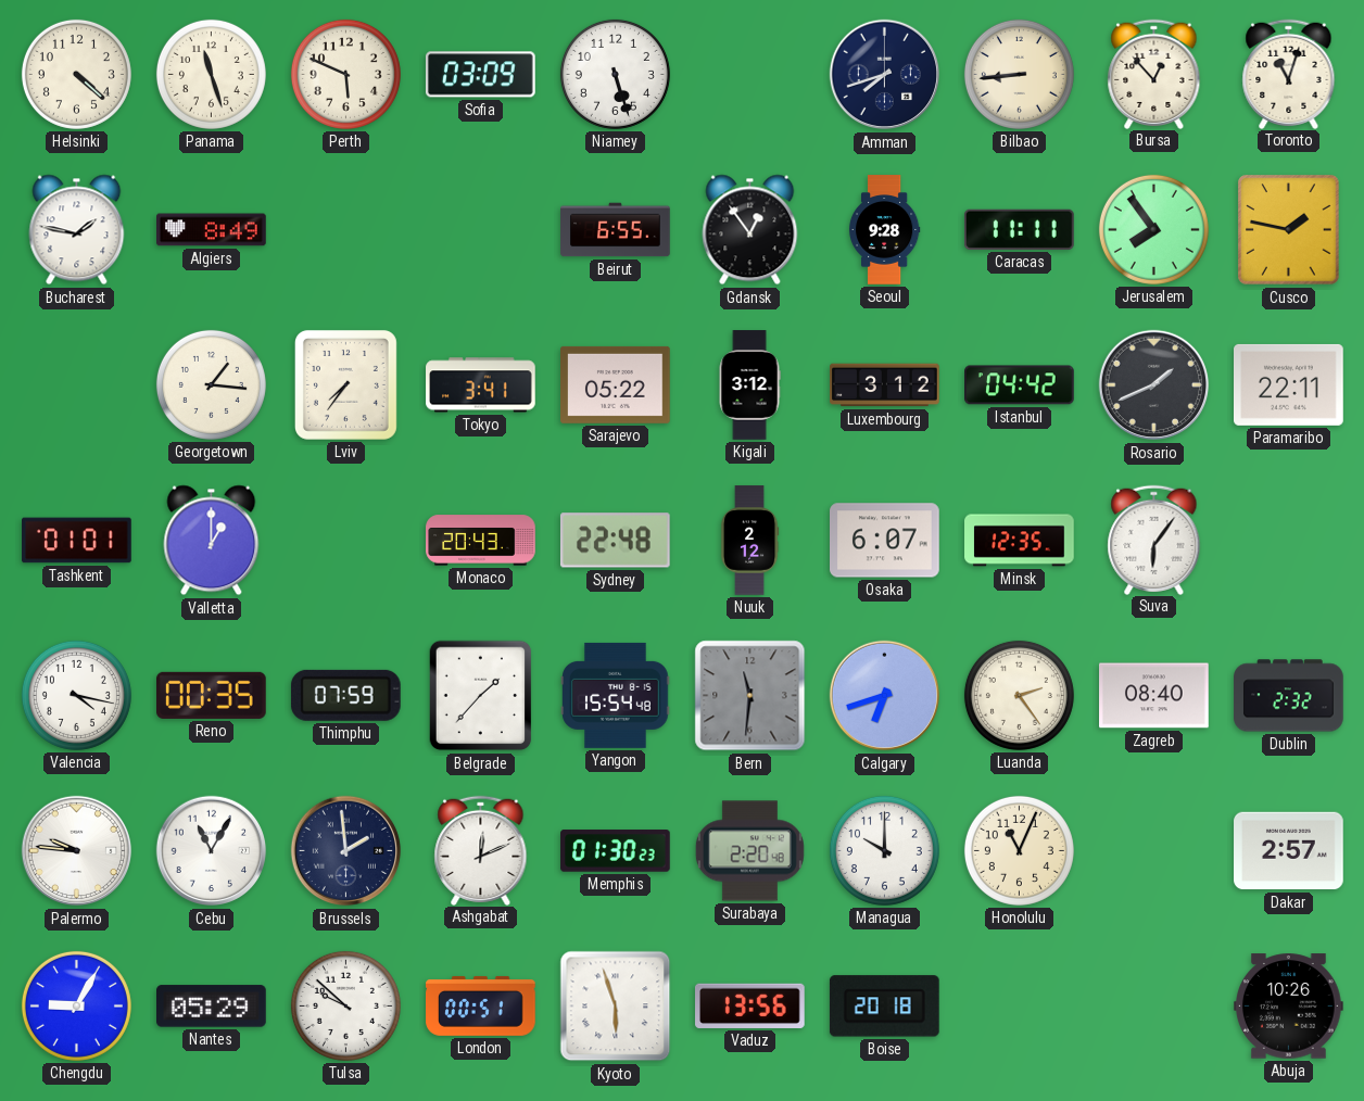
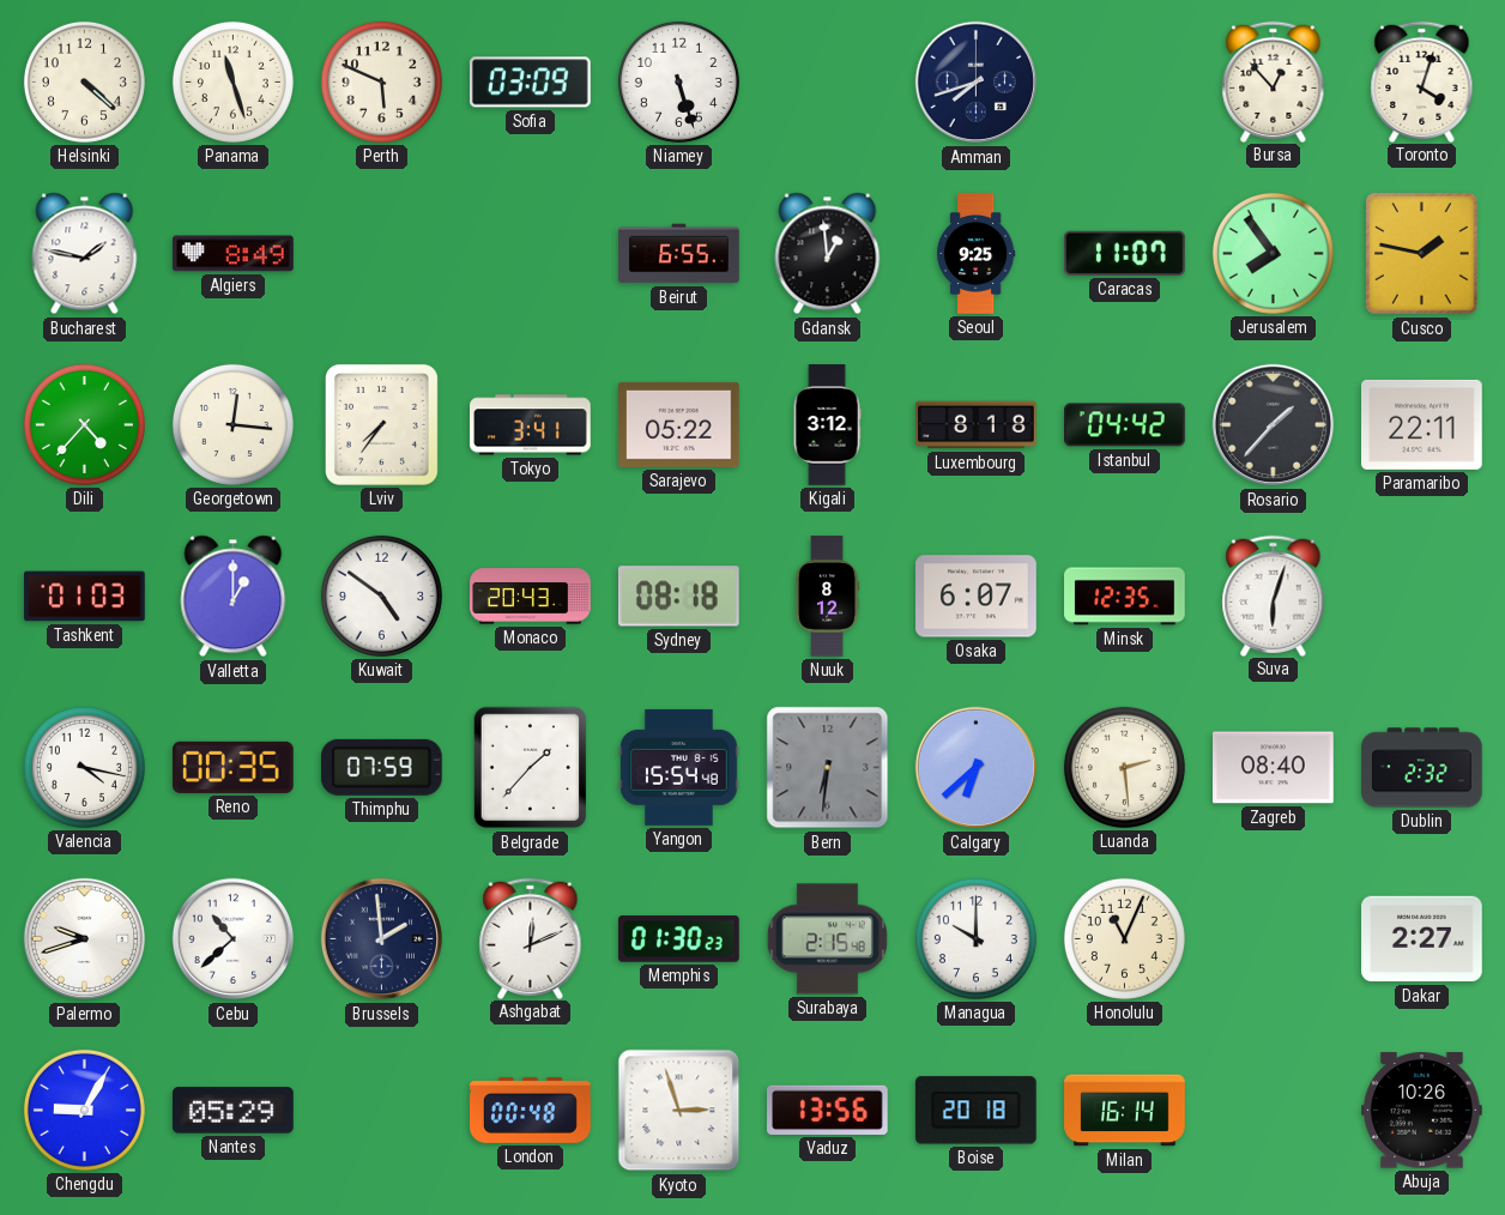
Bilbao: 8:44 -> none
Toronto: 11:03 -> 4:03
Gdansk: 12:54 -> 12:59
Seoul: 9:28 -> 9:25
Caracas: 11:11 -> 11:07
Dili: none -> 4:37
Georgetown: 1:16 -> 12:16
Luxembourg: 3:12 -> 8:18
Rosario: 1:41 -> 1:37
Tashkent: 01:01 -> 01:03
Kuwait: none -> 4:51
Sydney: 22:48 -> 08:18
Nuuk: 2:12 -> 8:12
Suva: 6:06 -> 6:03
Bern: 11:31 -> 6:31
Calgary: 6:42 -> 6:38
Luanda: 2:24 -> 2:29
Palermo: 9:46 -> 9:42
Cebu: 11:05 -> 10:38
Surabaya: 2:20 -> 2:15
Dakar: 2:57 -> 2:27
Tulsa: 9:52 -> none
London: 00:51 -> 00:48
Kyoto: 5:57 -> 2:57
Milan: none -> 16:14
